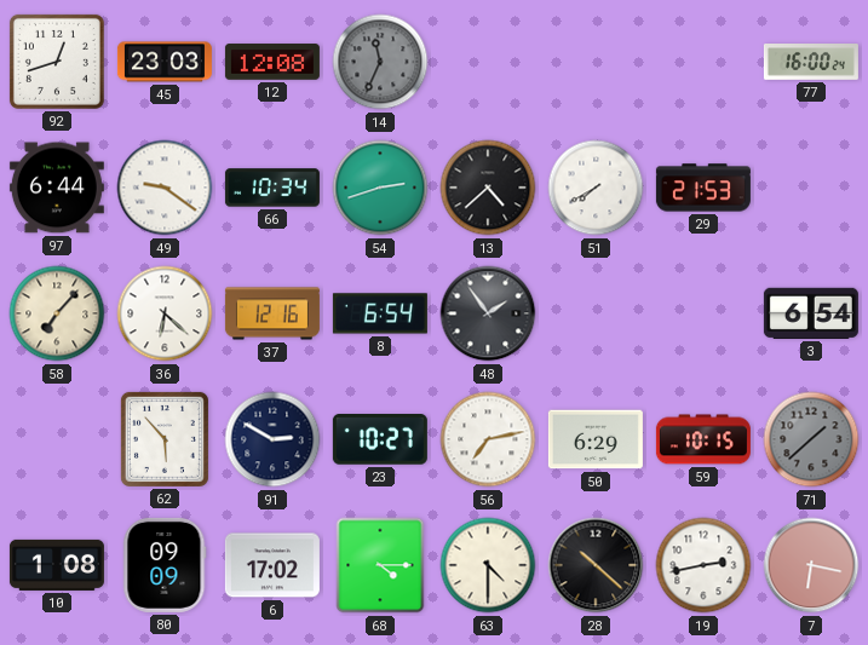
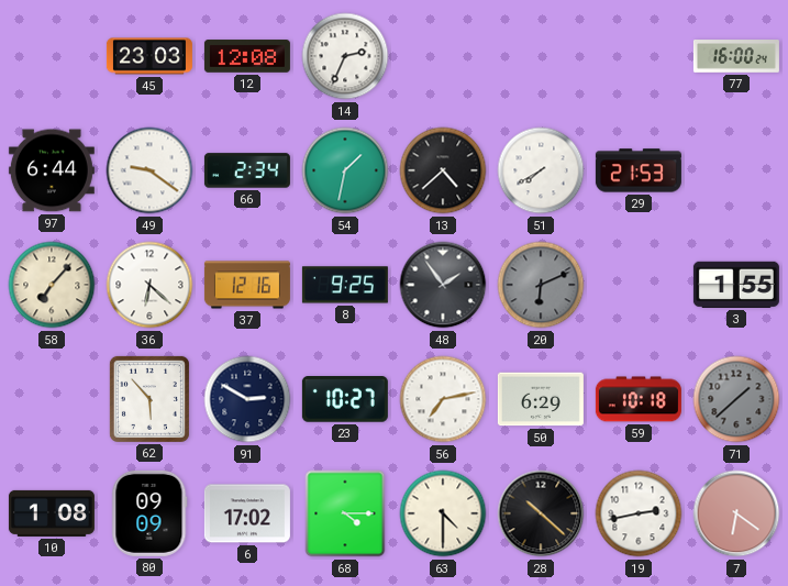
92: 12:42 -> none
14: 11:34 -> 2:34
14 dial: grey -> white
66: 10:34 -> 2:34
54: 2:42 -> 1:32
8: 6:54 -> 9:25
20: none -> 6:11
3: 6:54 -> 1:55
59: 10:15 -> 10:18
7: 6:17 -> 6:21
